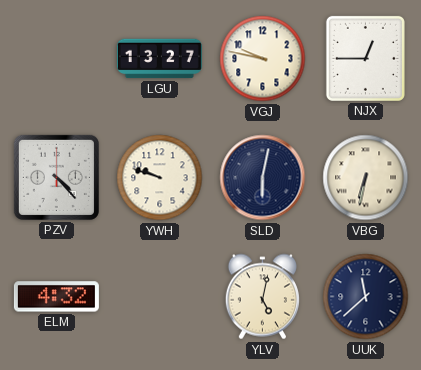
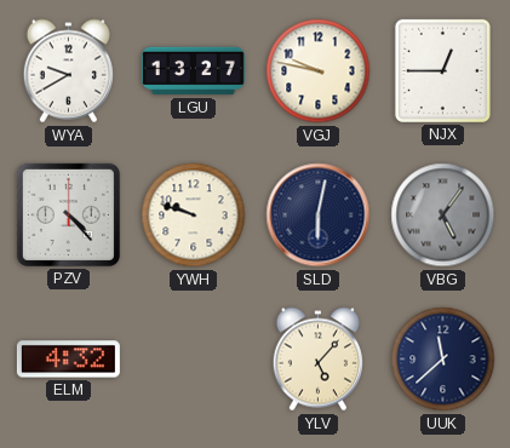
WYA: none -> 9:40
VBG: 6:32 -> 5:06
VBG dial: cream -> grey
YLV: 5:02 -> 5:07
